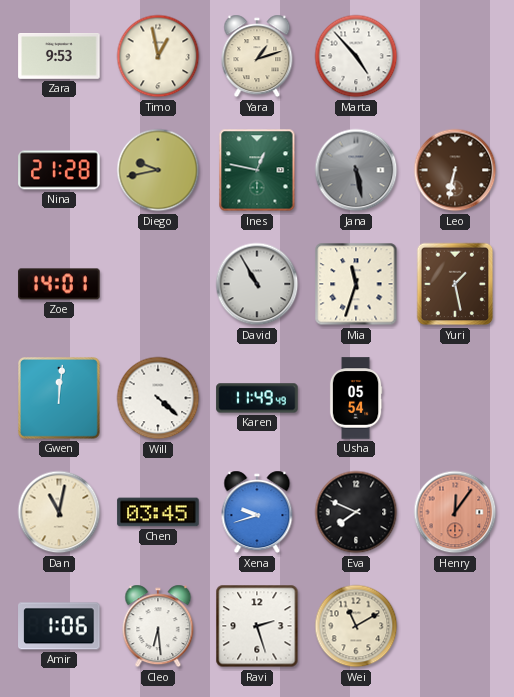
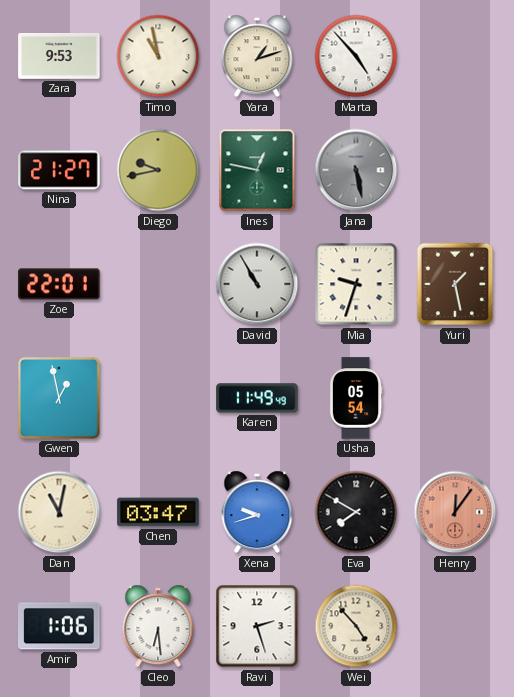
Timo: 12:58 -> 10:58
Nina: 21:28 -> 21:27
Leo: 6:32 -> none
Zoe: 14:01 -> 22:01
Mia: 11:33 -> 9:33
Gwen: 12:01 -> 12:58
Will: 4:22 -> none
Chen: 03:45 -> 03:47
Eva: 7:49 -> 7:50
Wei: 11:10 -> 4:53
